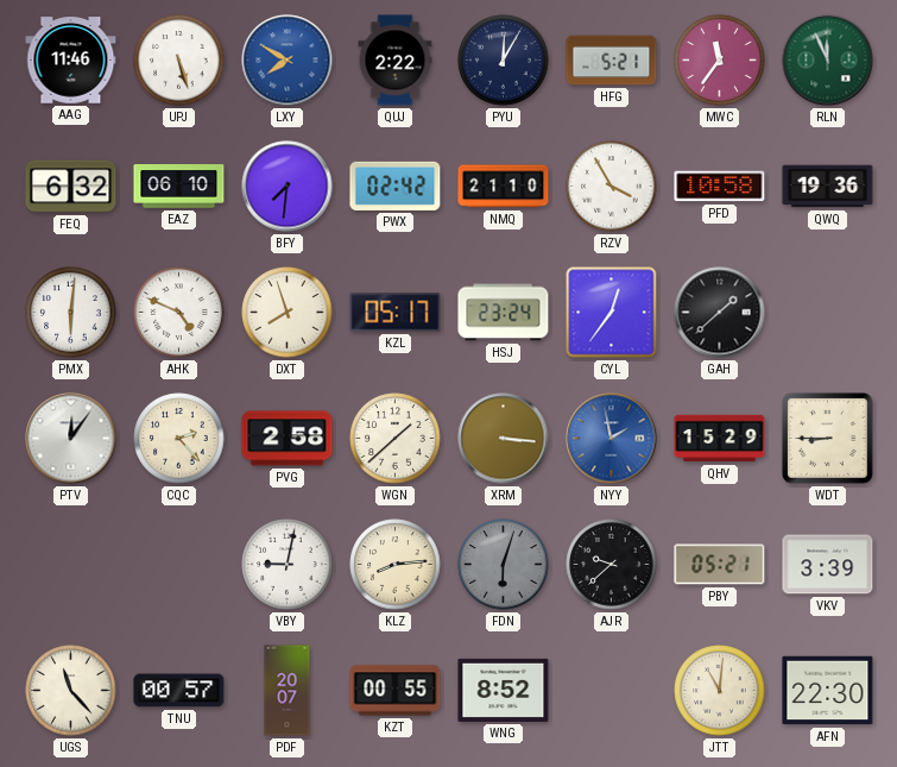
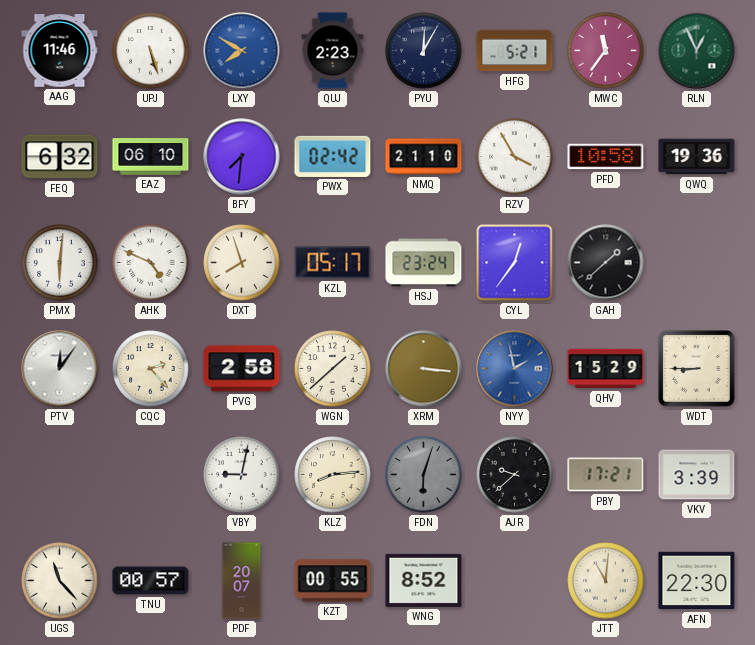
QUJ: 2:22 -> 2:23
RLN: 11:56 -> 12:56
PBY: 05:21 -> 17:21
